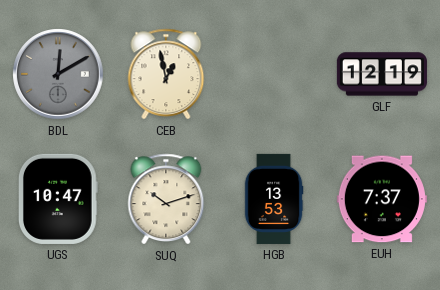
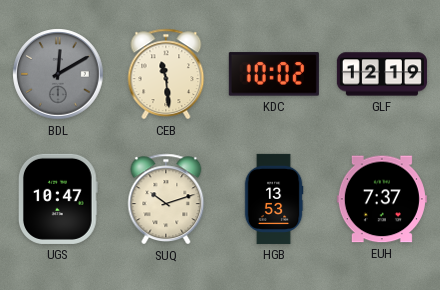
CEB: 12:58 -> 11:29
KDC: none -> 10:02
